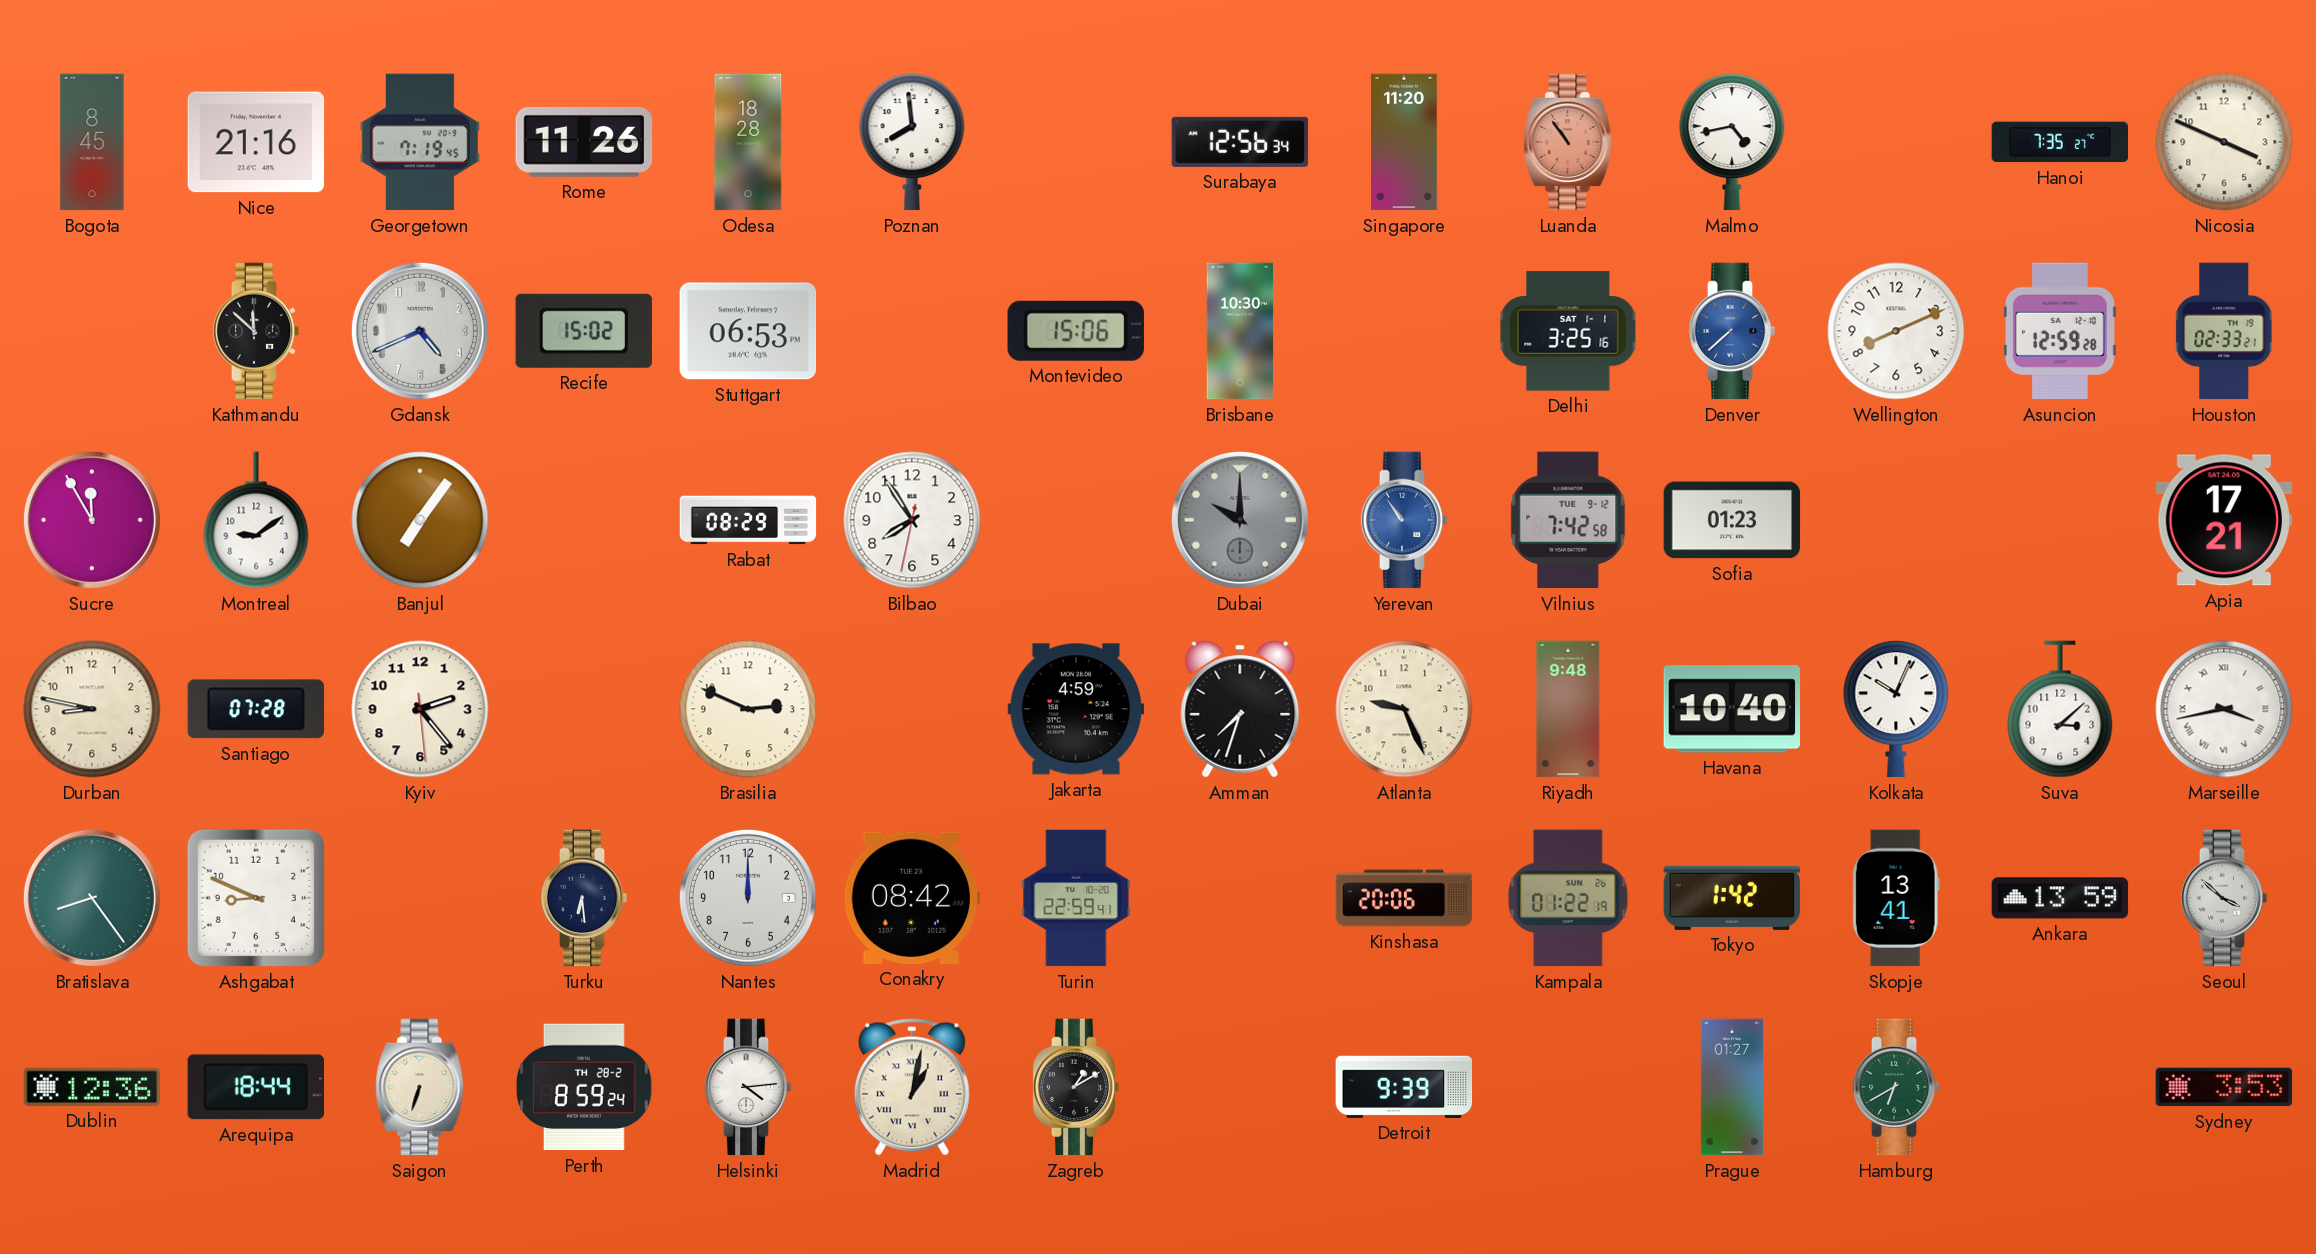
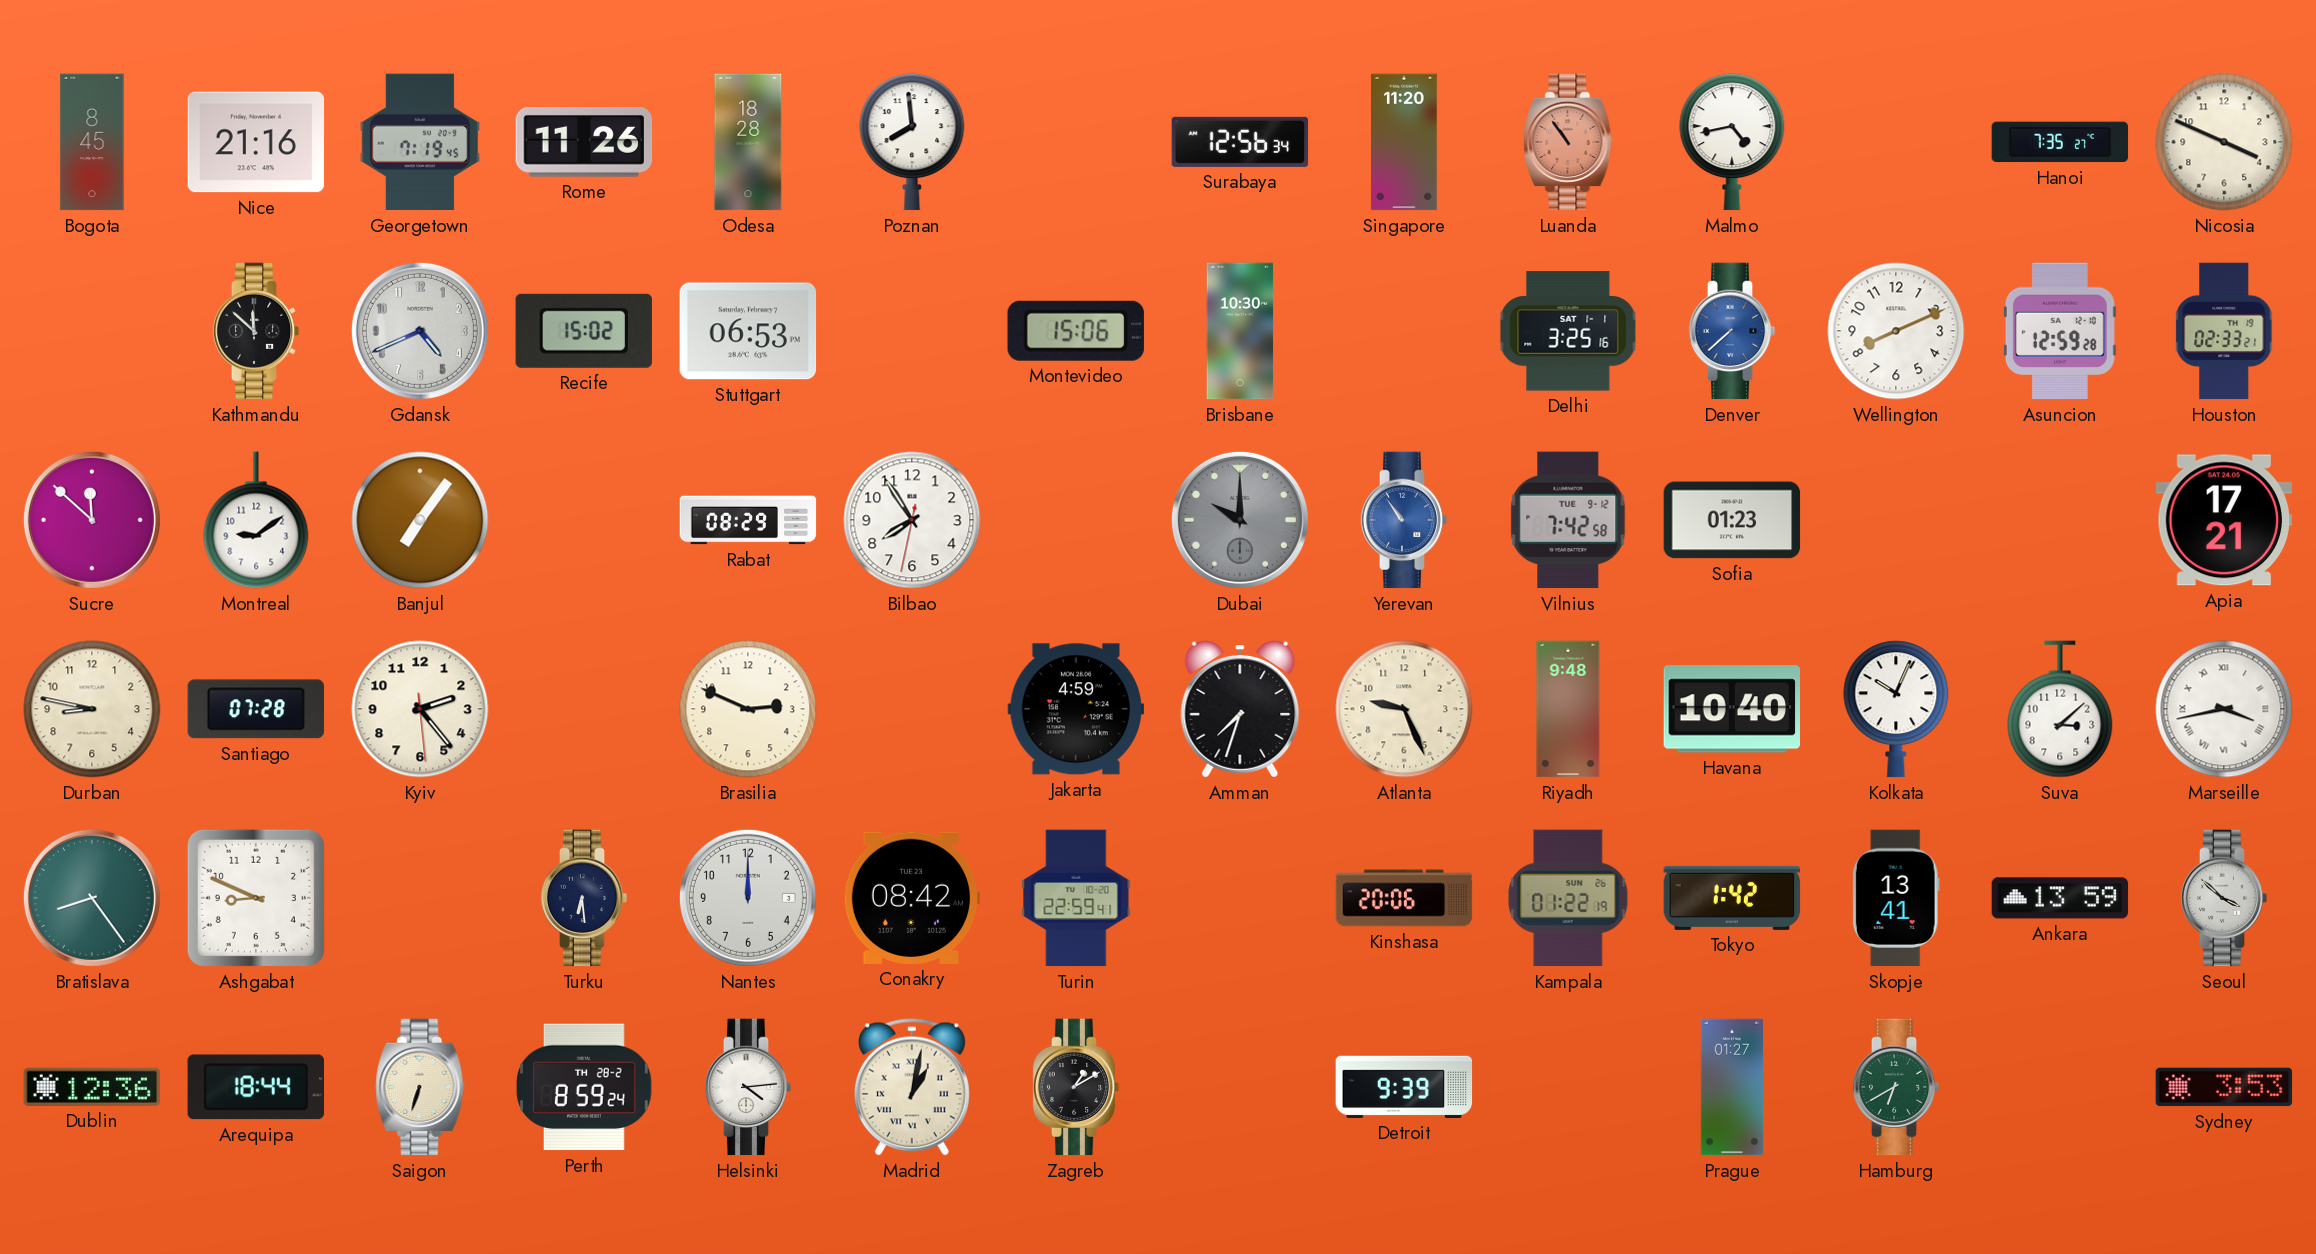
Sucre: 11:55 -> 11:52
